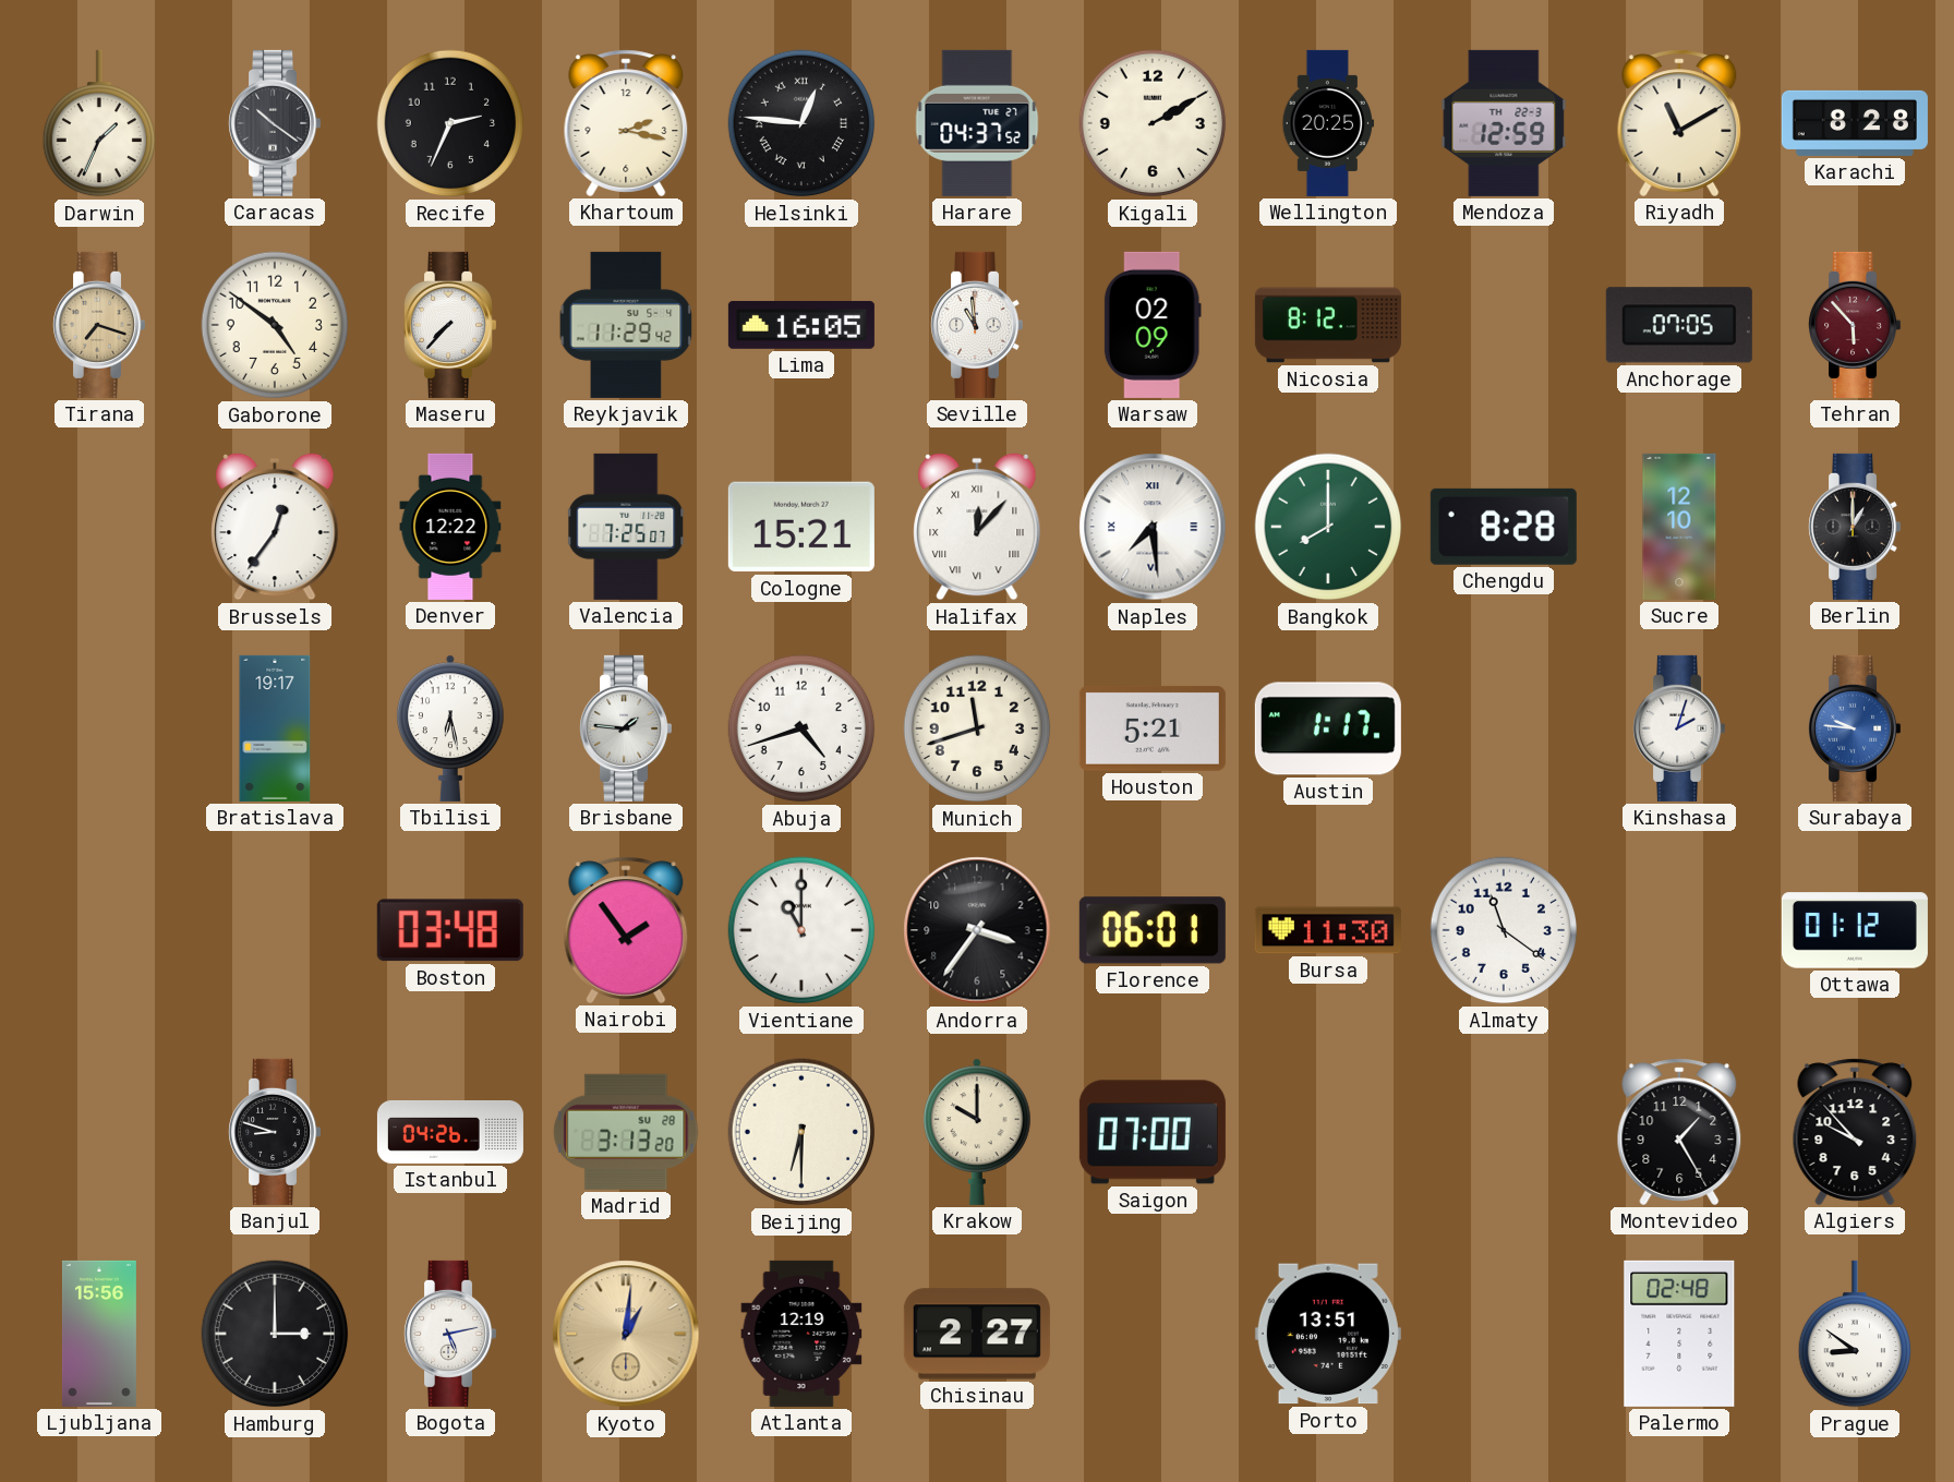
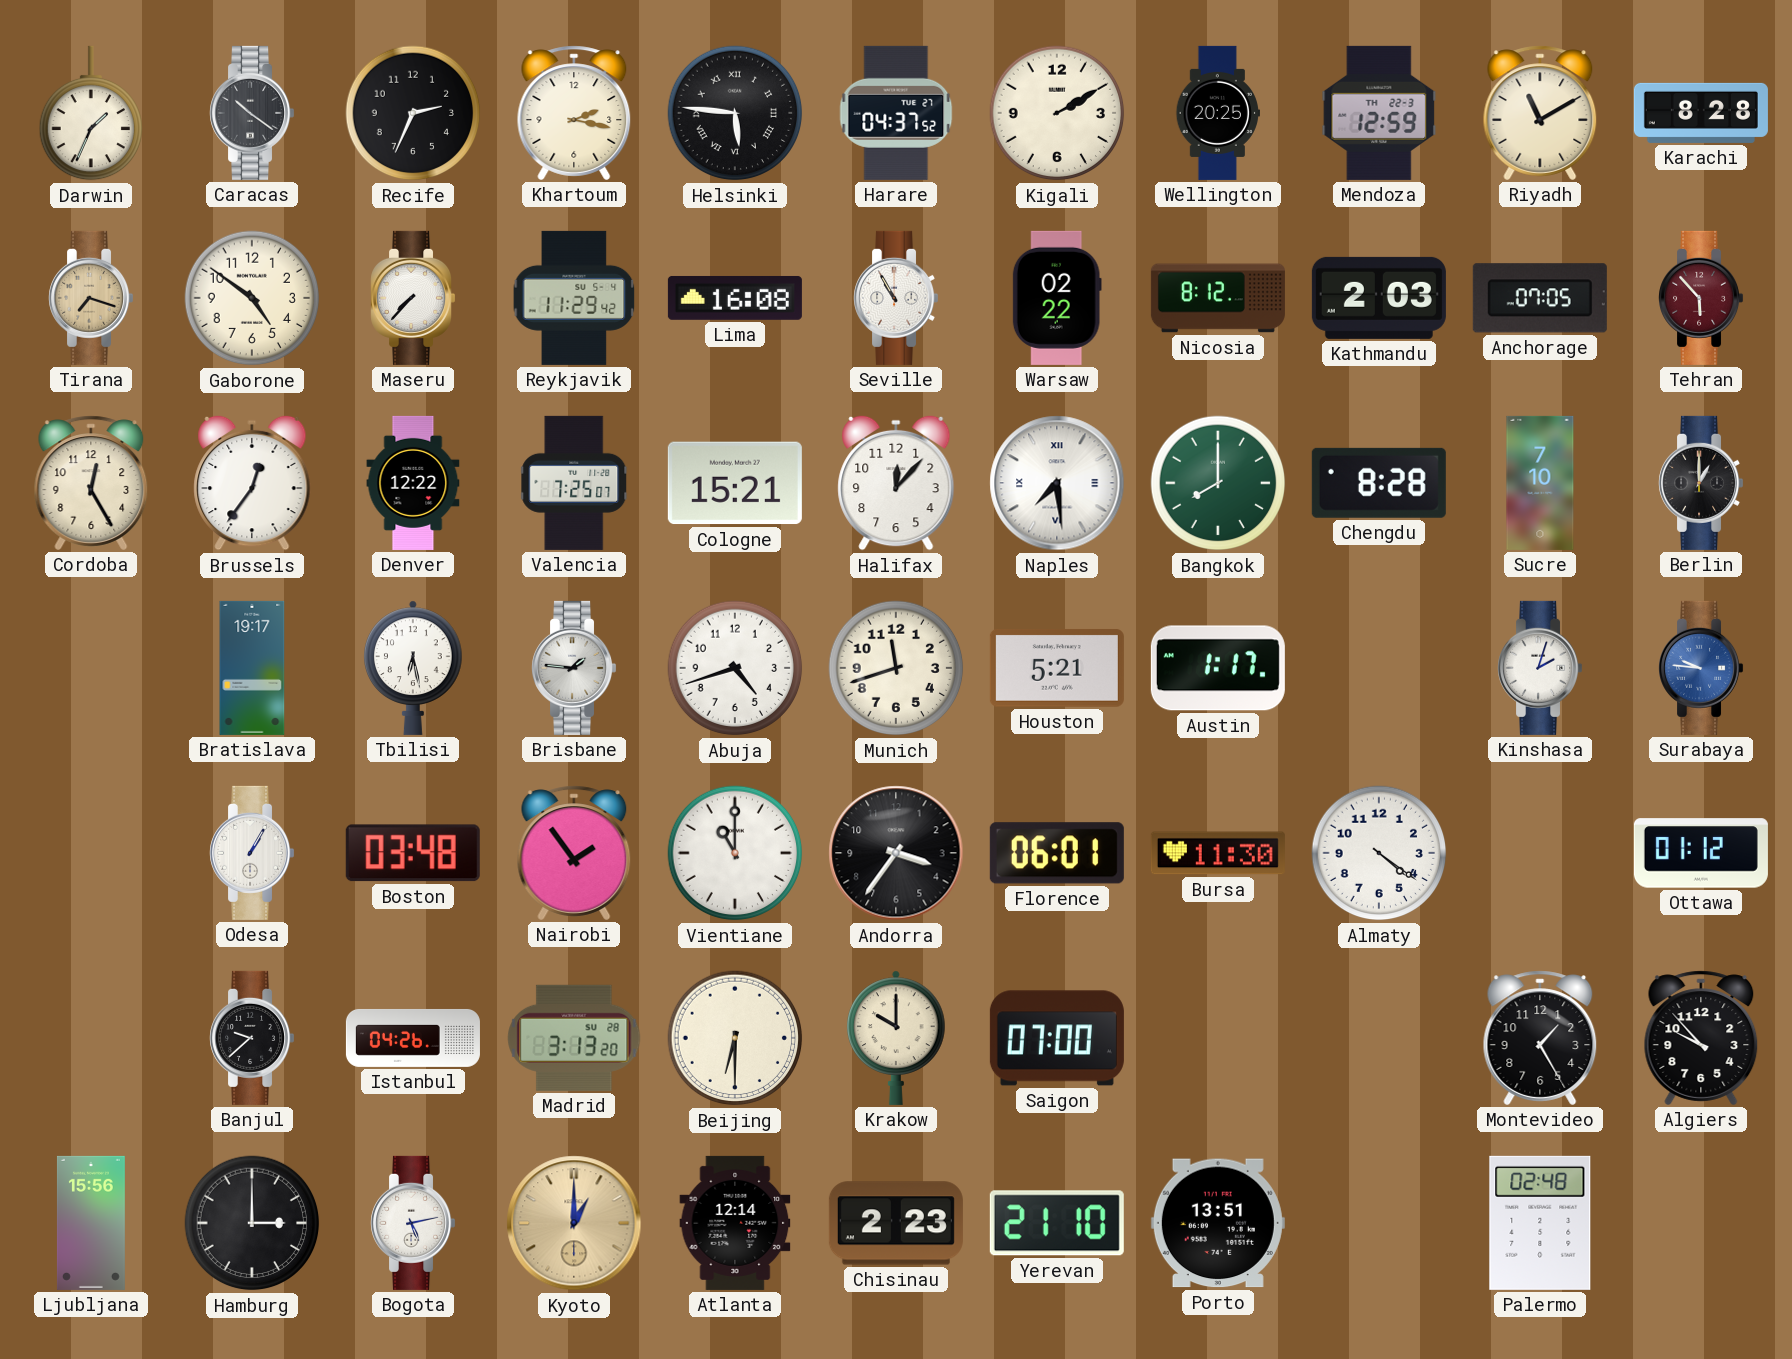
Helsinki: 12:46 -> 5:46
Lima: 16:05 -> 16:08
Seville: 10:59 -> 10:55
Warsaw: 02:09 -> 02:22
Kathmandu: none -> 2:03
Cordoba: none -> 12:25
Halifax numerals: Roman -> Arabic
Sucre: 12:10 -> 7:10
Odesa: none -> 1:05
Almaty: 11:21 -> 4:21
Banjul: 8:48 -> 9:38
Kyoto: 1:01 -> 1:00
Atlanta: 12:19 -> 12:14
Chisinau: 2:27 -> 2:23
Yerevan: none -> 21:10
Prague: 8:51 -> none
